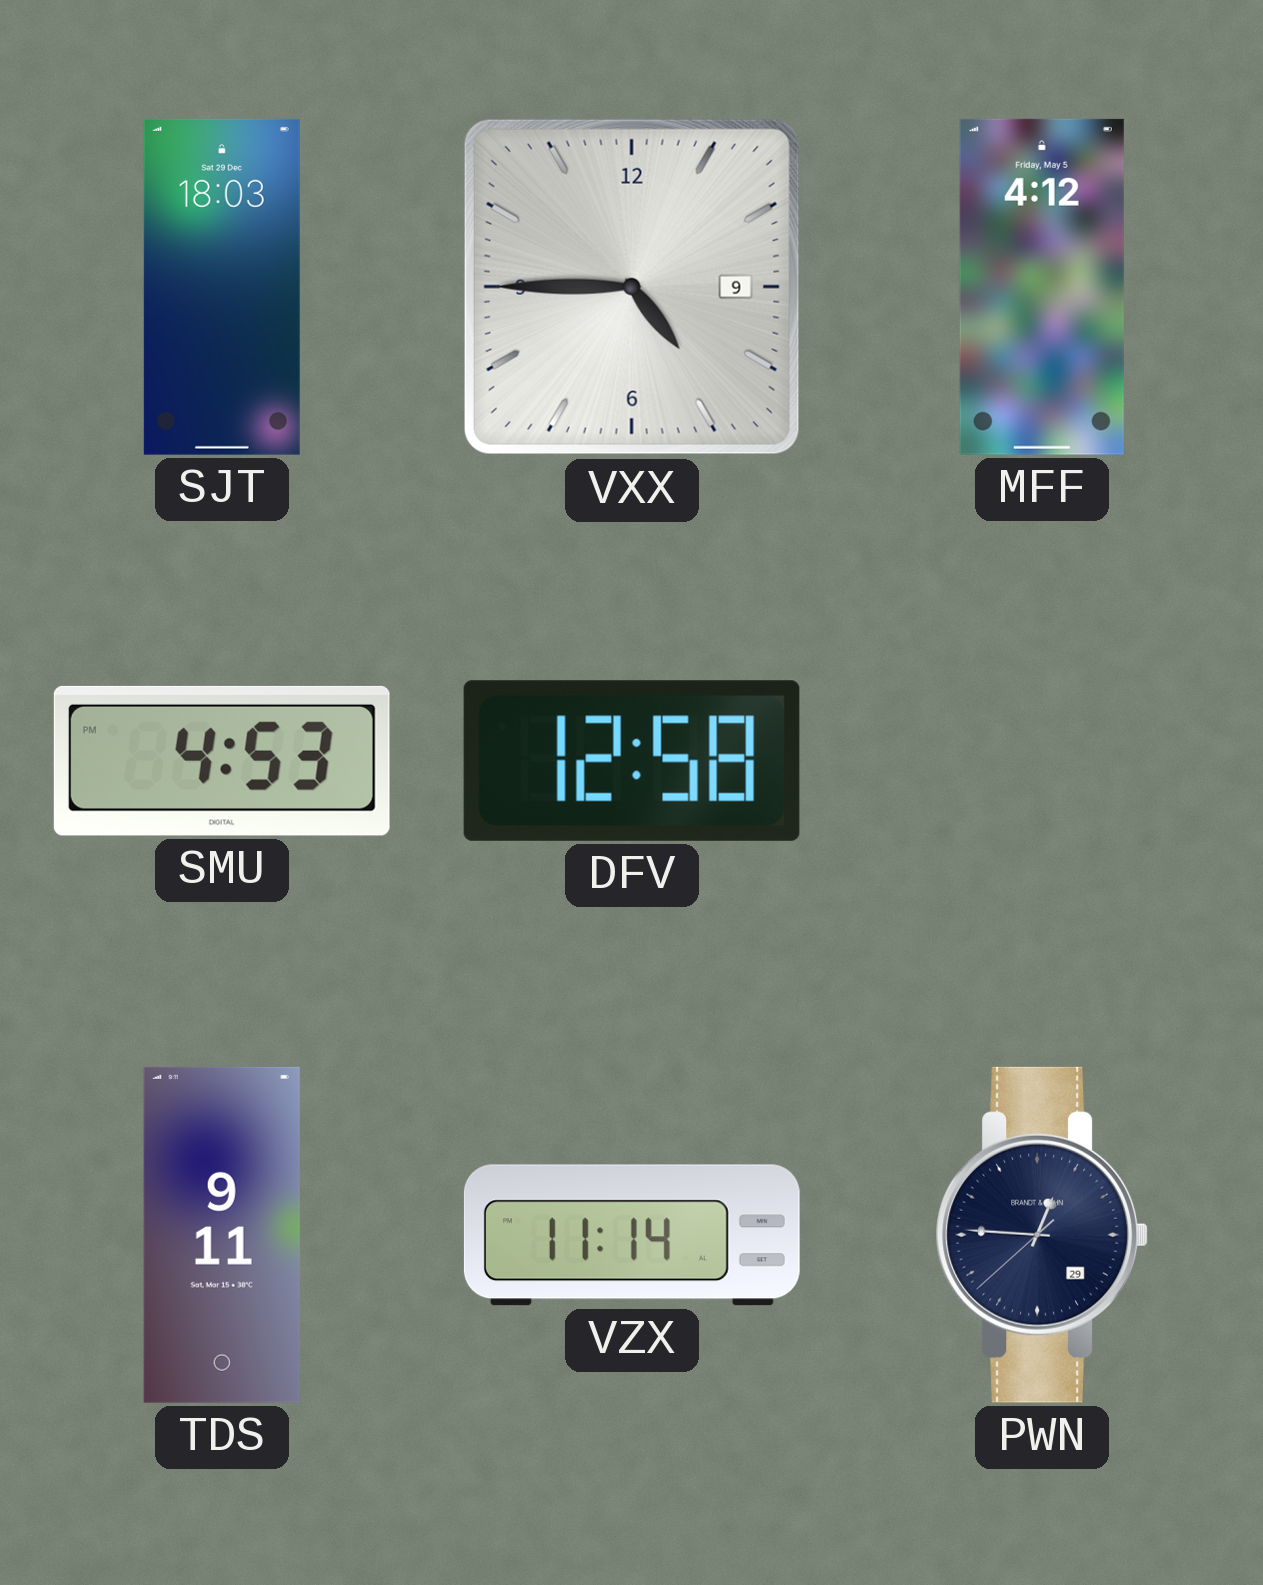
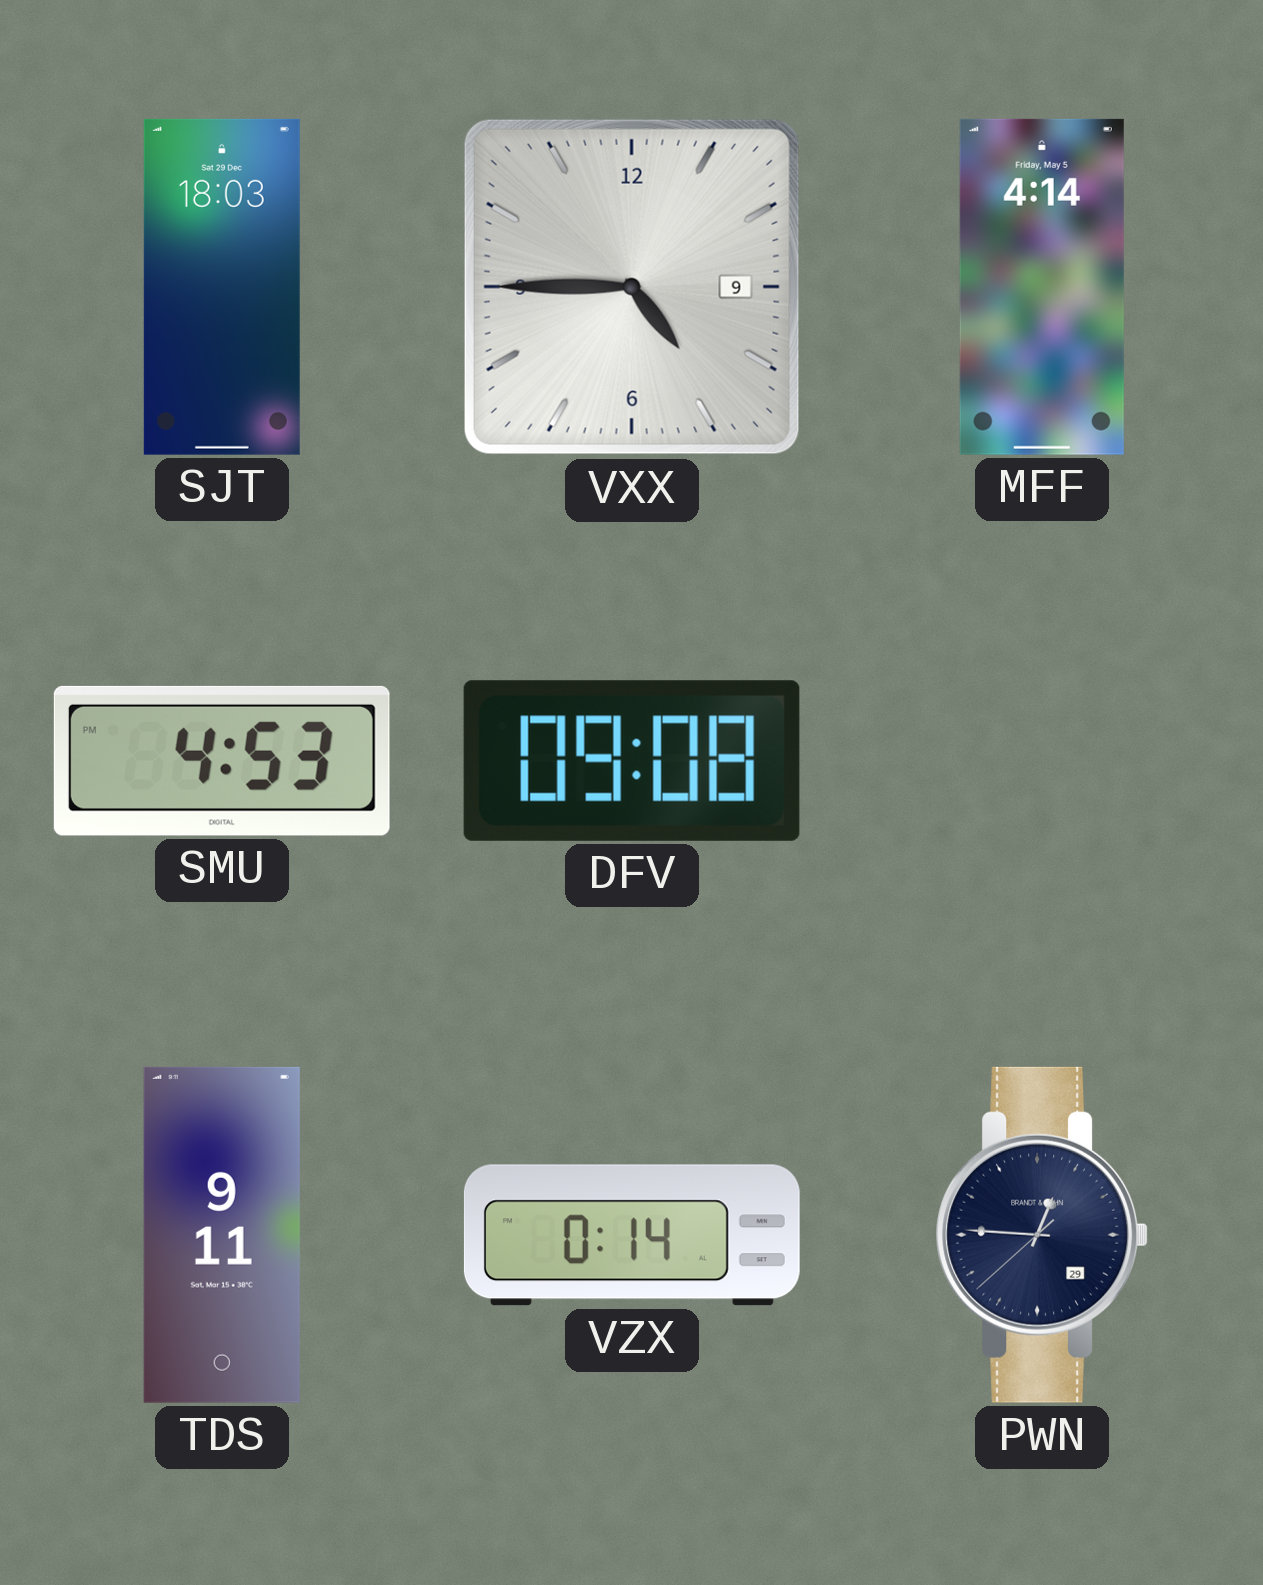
MFF: 4:12 -> 4:14
DFV: 12:58 -> 09:08
VZX: 11:14 -> 0:14
